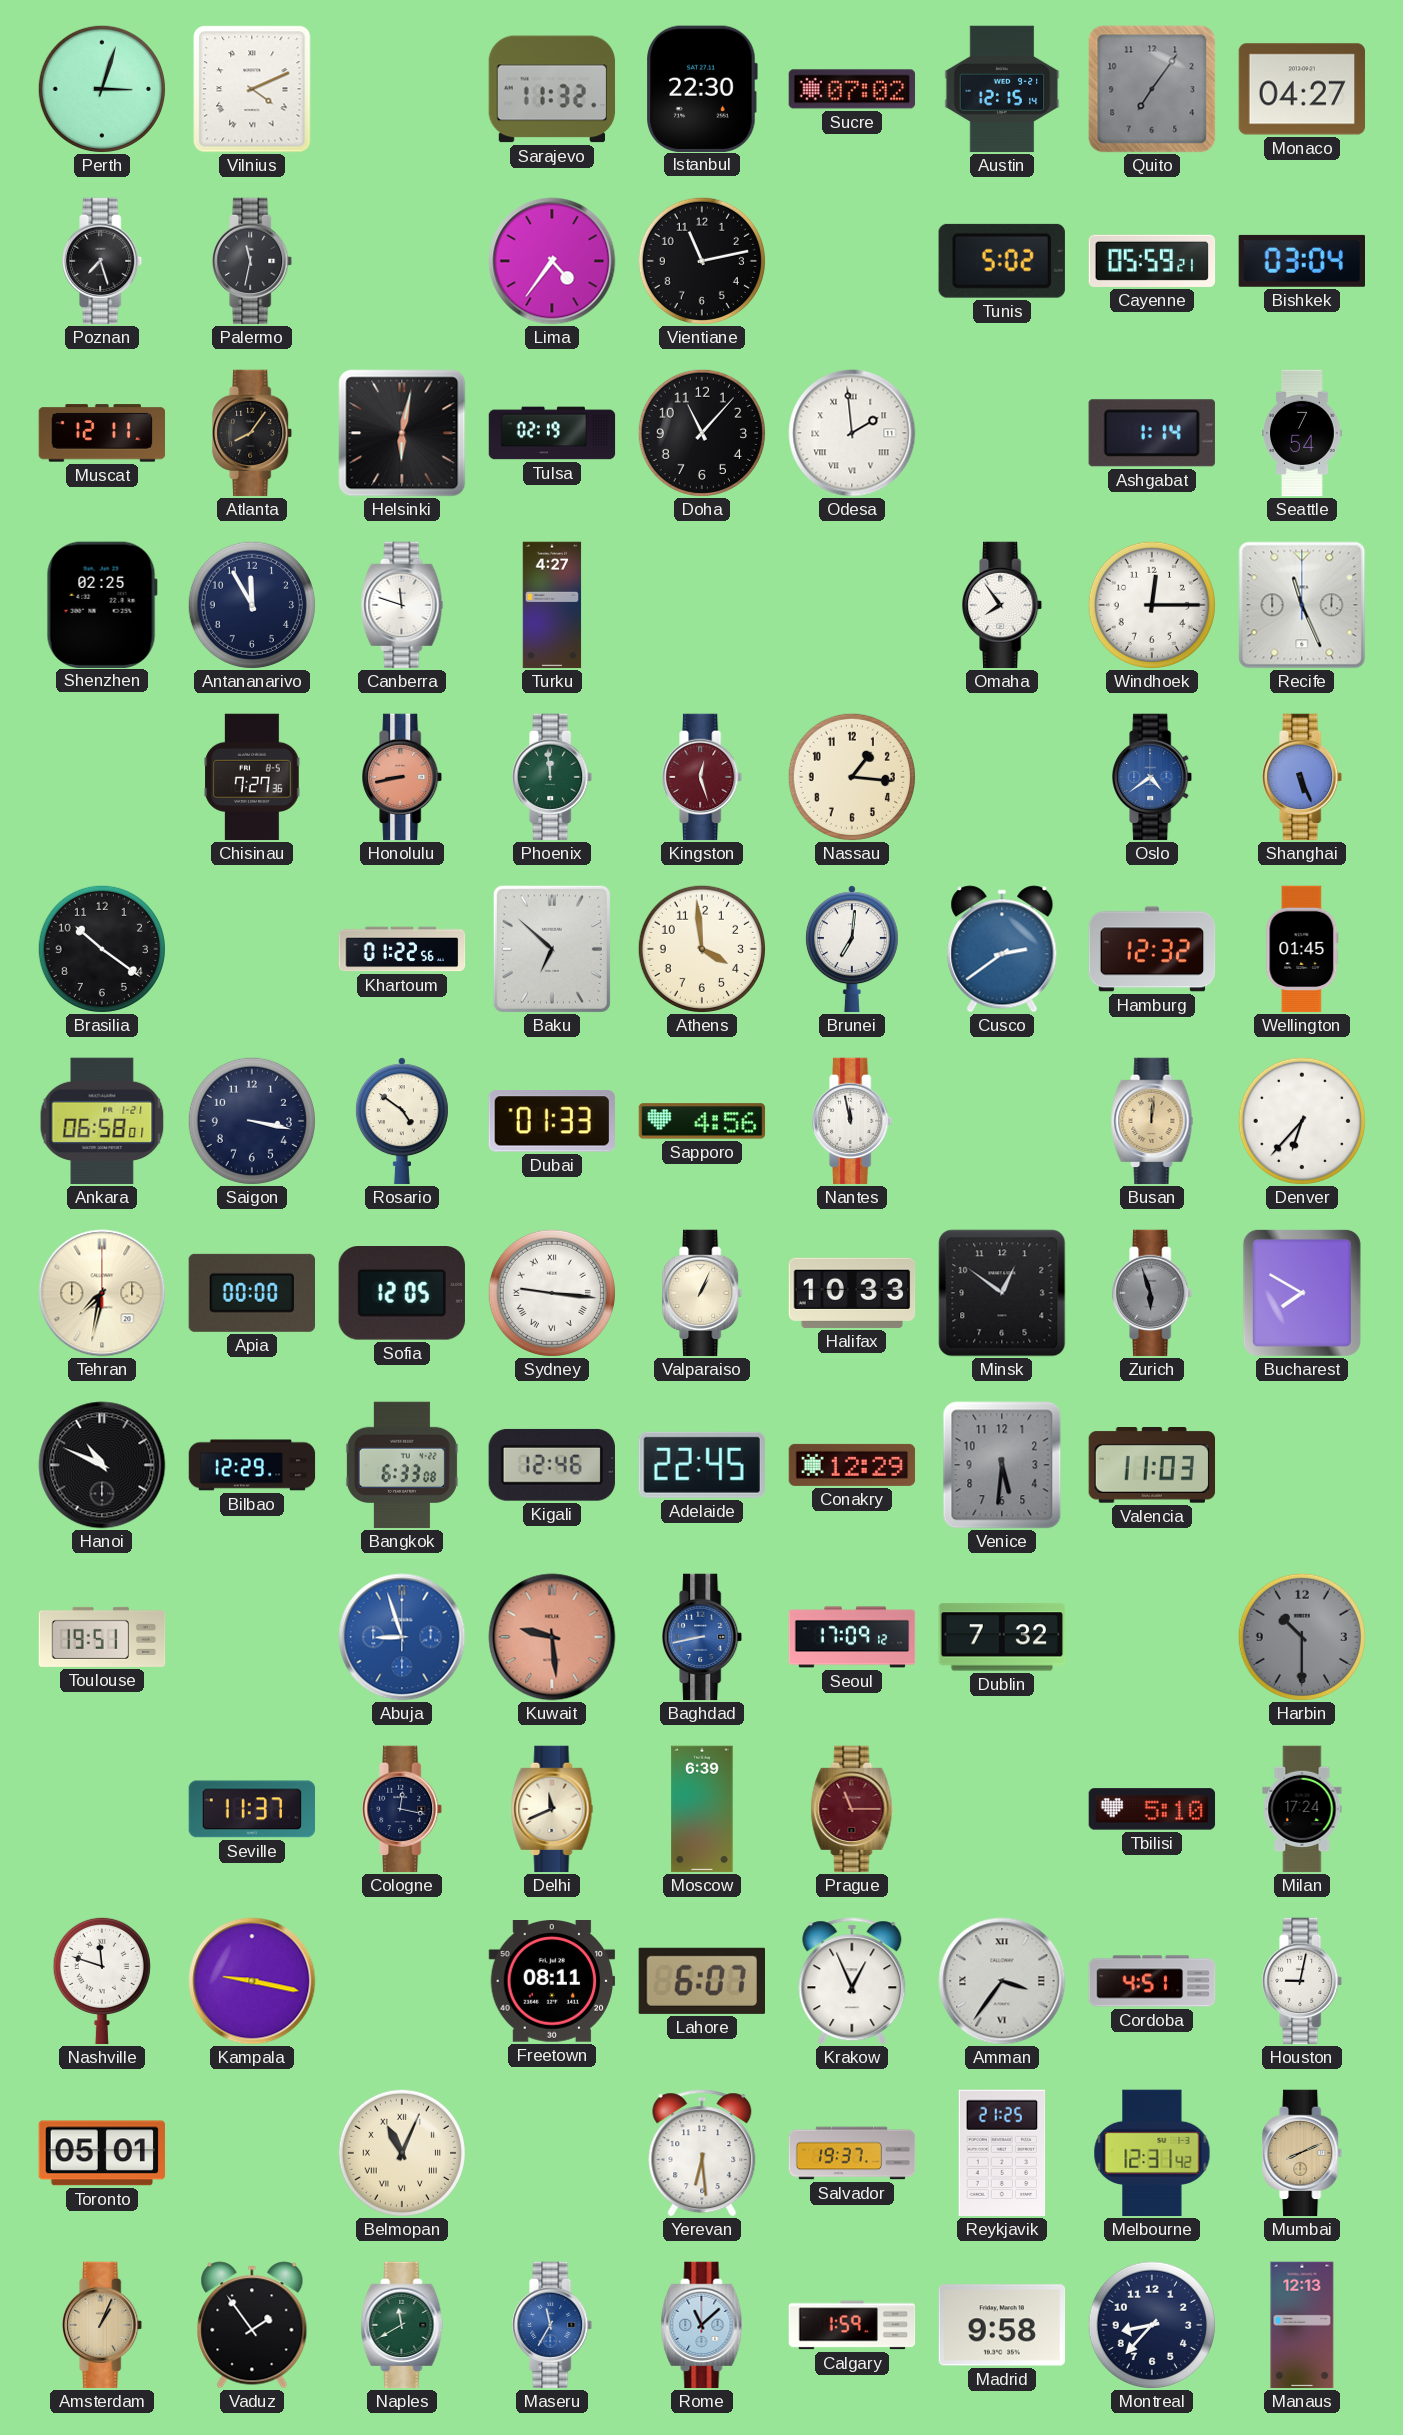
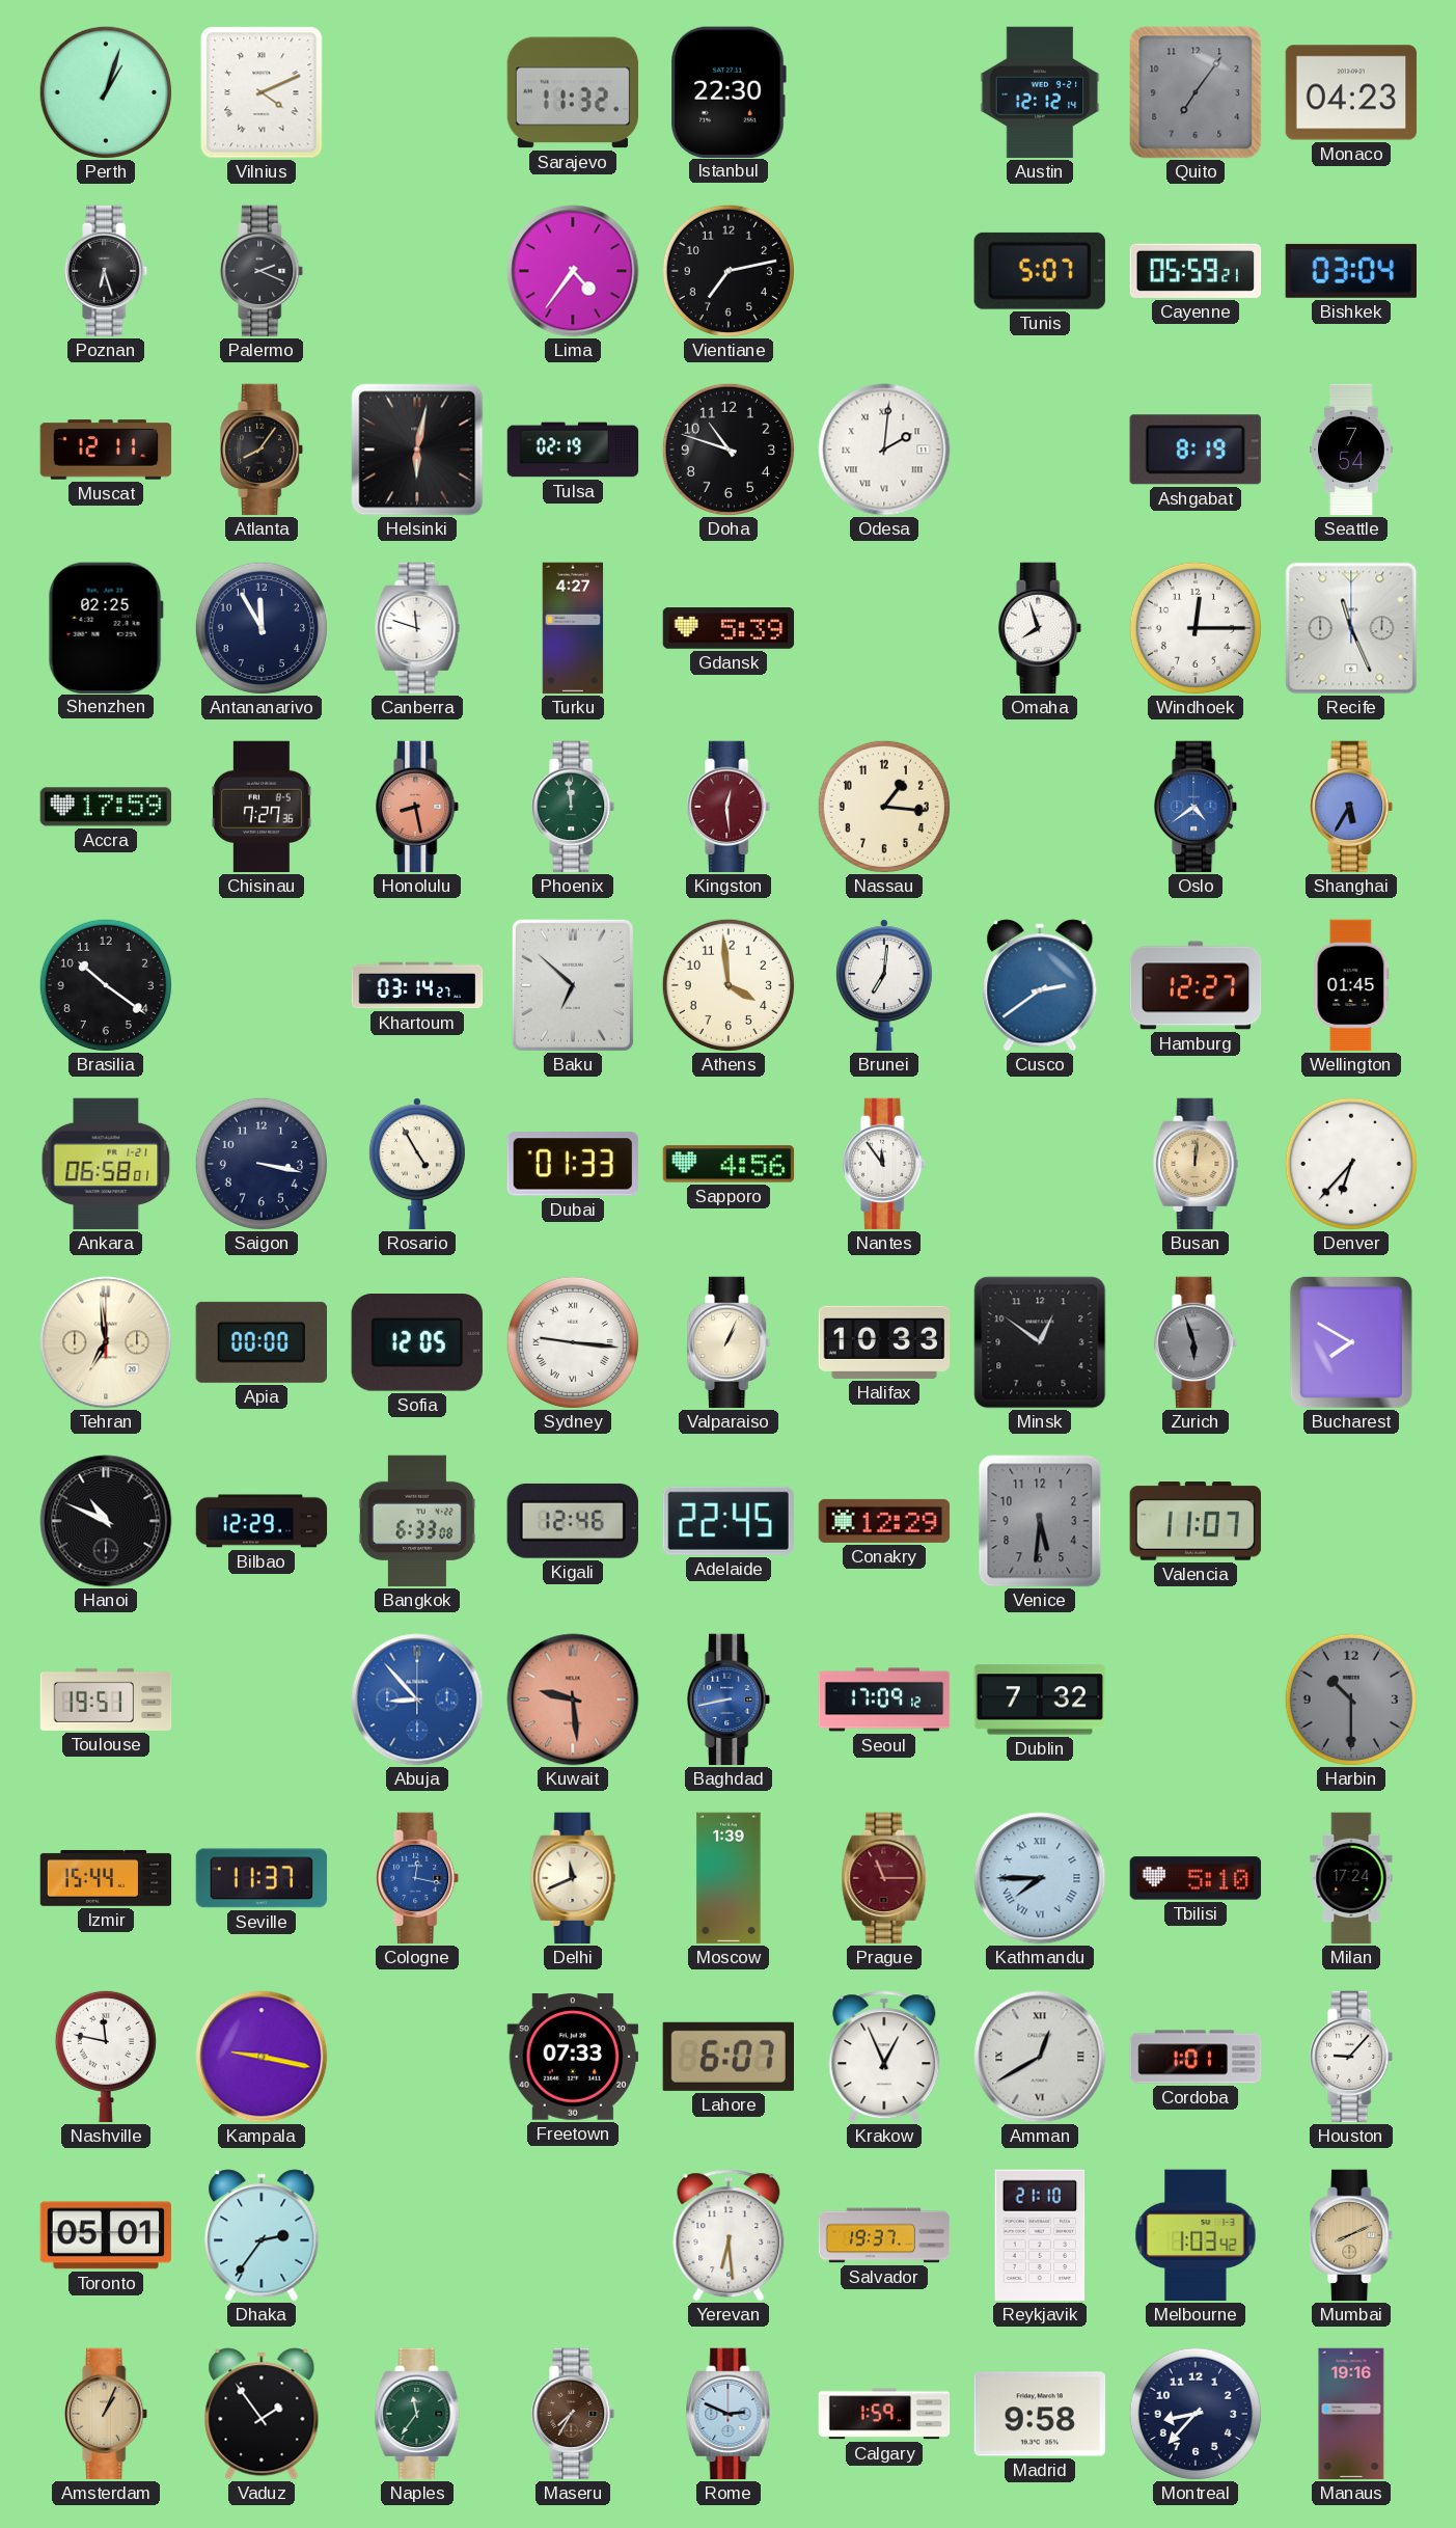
Perth: 3:03 -> 1:03
Sucre: 07:02 -> none
Austin: 12:15 -> 12:12
Monaco: 04:27 -> 04:23
Poznan: 7:27 -> 6:27
Palermo: 11:32 -> 2:19
Vientiane: 11:13 -> 7:13
Tunis: 5:02 -> 5:07
Doha: 11:07 -> 10:48
Odesa: 1:59 -> 2:01
Ashgabat: 1:14 -> 8:19
Gdansk: none -> 5:39
Omaha: 7:54 -> 7:57
Accra: none -> 17:59
Honolulu: 8:43 -> 8:28
Kingston: 12:27 -> 12:29
Shanghai: 5:26 -> 5:35
Khartoum: 01:22 -> 03:14
Hamburg: 12:32 -> 12:27
Rosario: 4:51 -> 4:55
Nantes: 11:58 -> 11:54
Tehran: 7:32 -> 6:59
Valencia: 11:03 -> 11:07
Abuja: 8:57 -> 8:53
Izmir: none -> 15:44
Cologne dial: navy -> blue
Moscow: 6:39 -> 1:39
Kathmandu: none -> 7:45
Nashville: 11:48 -> 11:47
Freetown: 08:11 -> 07:33
Amman: 3:36 -> 12:40
Cordoba: 4:51 -> 1:01
Houston: 9:02 -> 9:07
Dhaka: none -> 2:36
Belmopan: 11:04 -> none
Reykjavik: 21:25 -> 21:10
Melbourne: 12:31 -> 1:03
Naples: 11:40 -> 11:36
Maseru: 11:35 -> 7:35
Maseru dial: blue -> brown
Rome: 11:08 -> 2:49
Manaus: 12:13 -> 19:16
